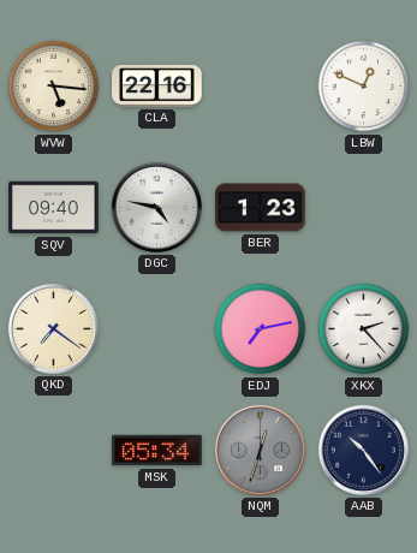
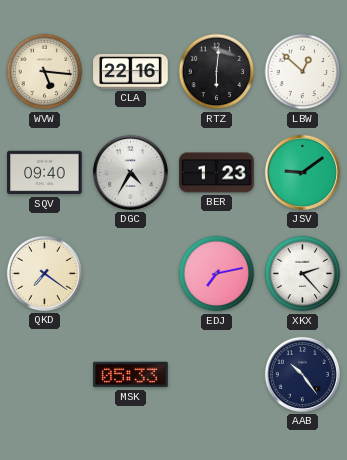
RTZ: none -> 6:01
LBW: 12:49 -> 12:52
DGC: 4:47 -> 4:35
JSV: none -> 9:09
MSK: 05:34 -> 05:33
NQM: 12:33 -> none
